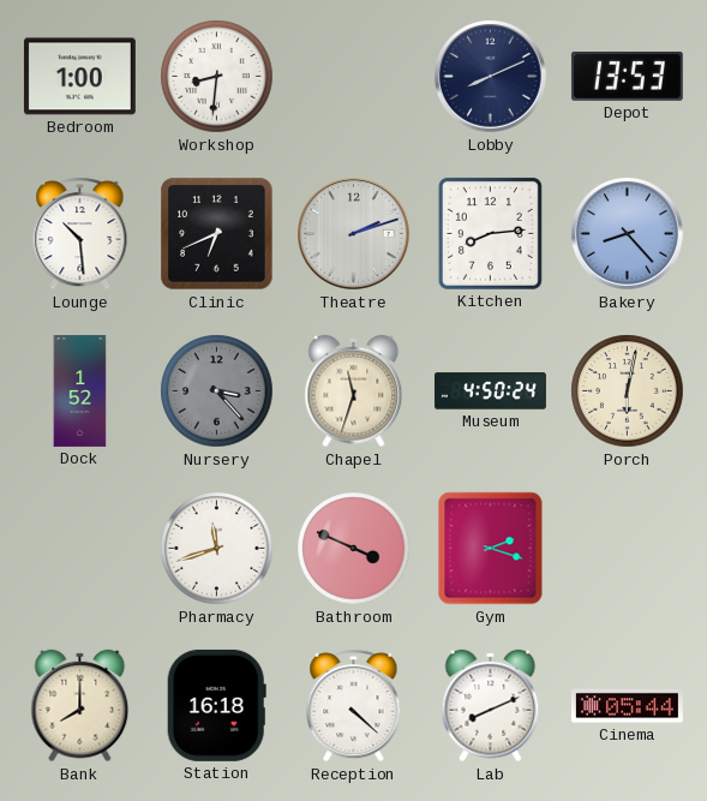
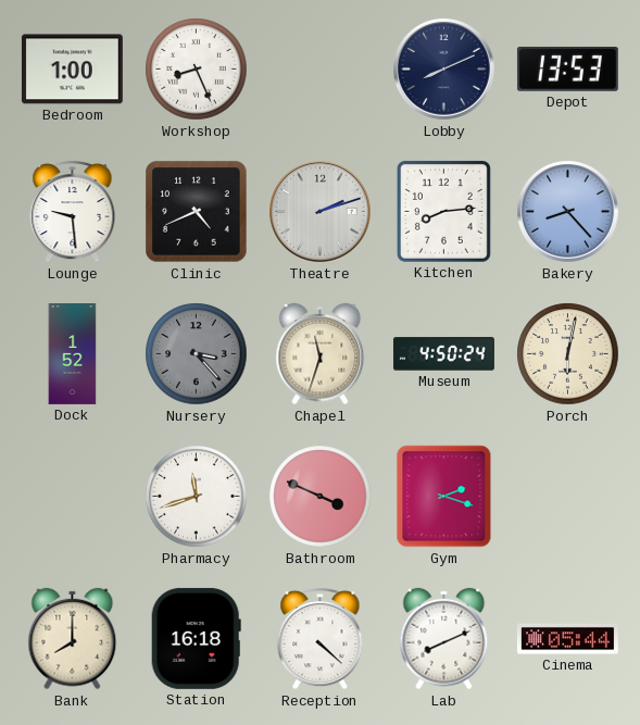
Workshop: 8:31 -> 8:26
Lounge: 10:29 -> 9:29
Clinic: 6:41 -> 4:41
